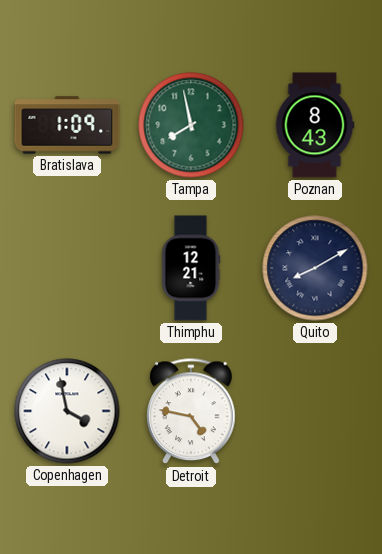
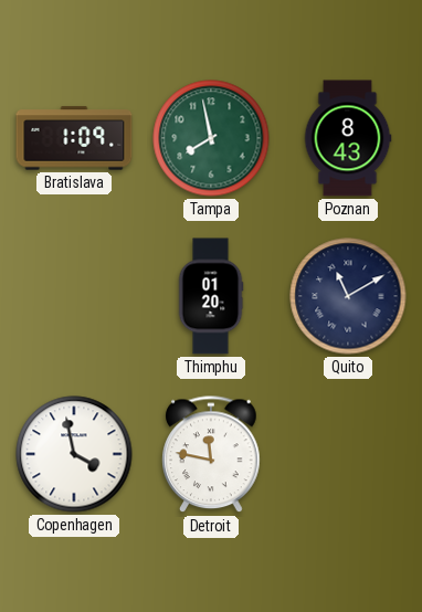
Thimphu: 12:21 -> 01:20
Quito: 8:10 -> 11:10
Detroit: 4:47 -> 11:47
